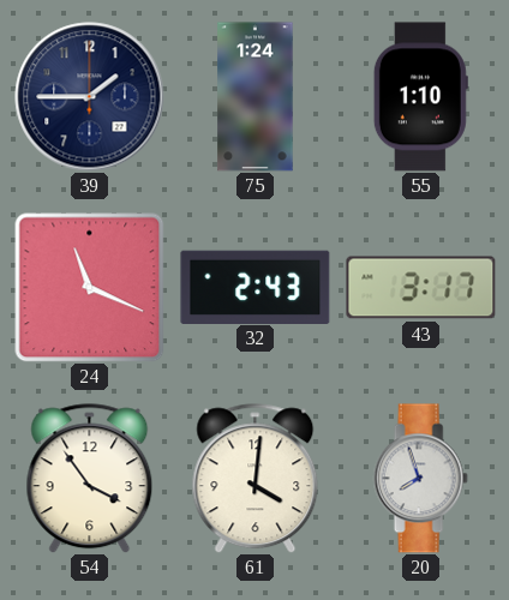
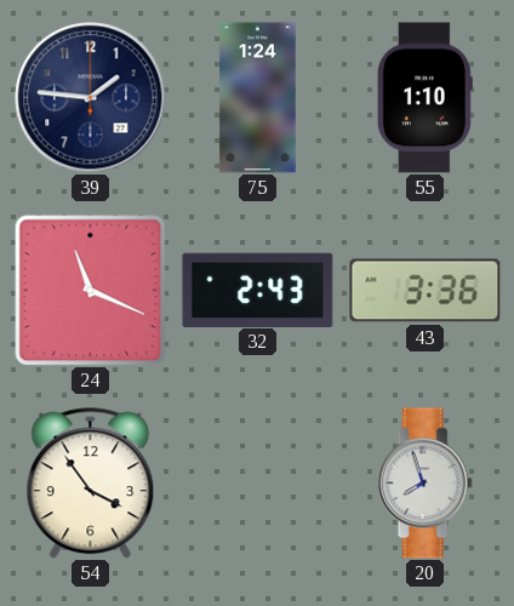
39: 1:45 -> 1:46
43: 3:17 -> 3:36
61: 4:01 -> none
